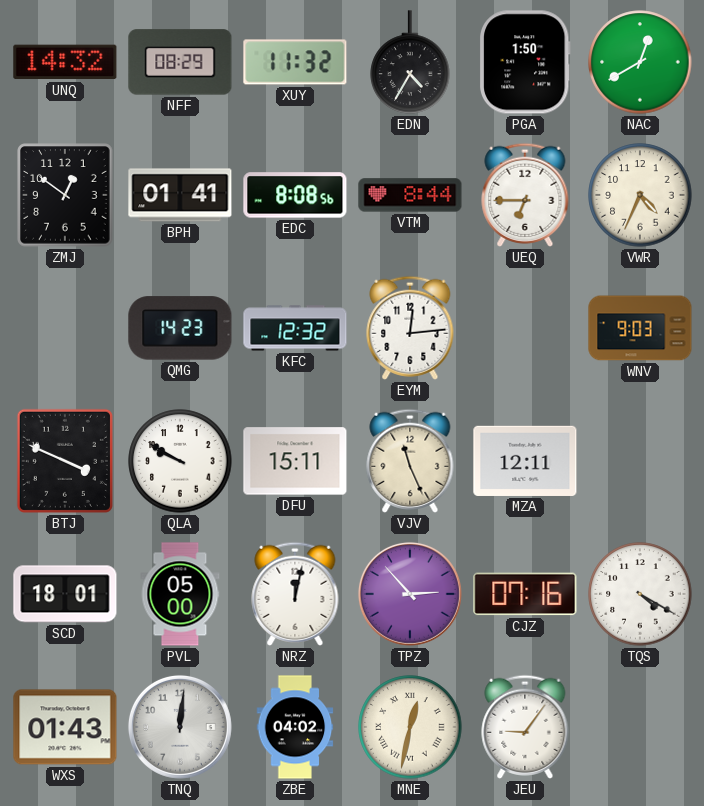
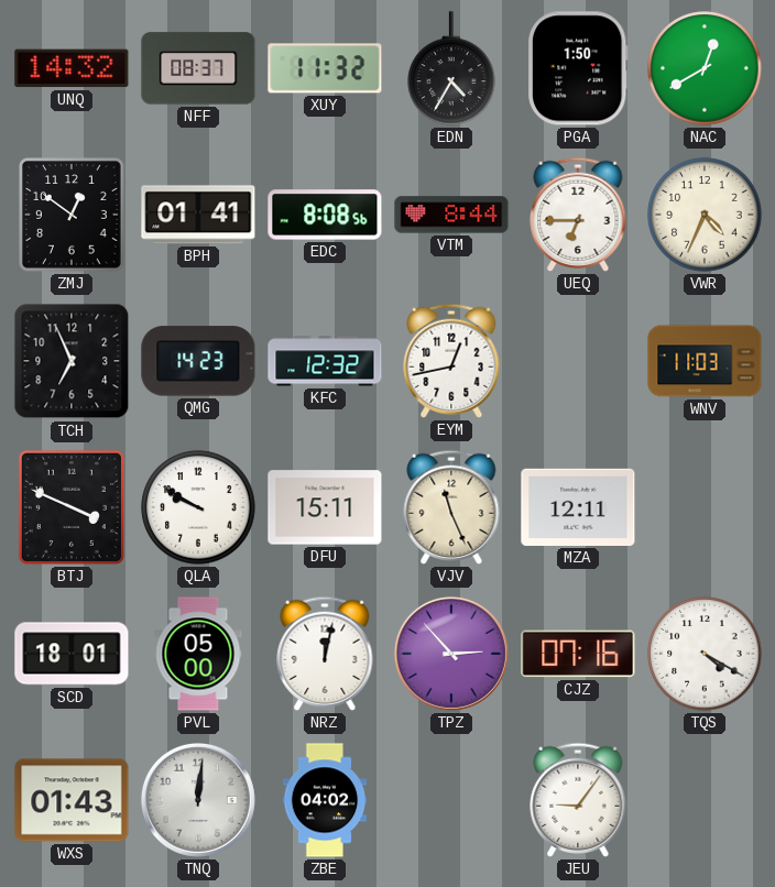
NFF: 08:29 -> 08:37
TCH: none -> 6:56
EYM: 12:14 -> 12:43
WNV: 9:03 -> 11:03
MNE: 12:32 -> none
